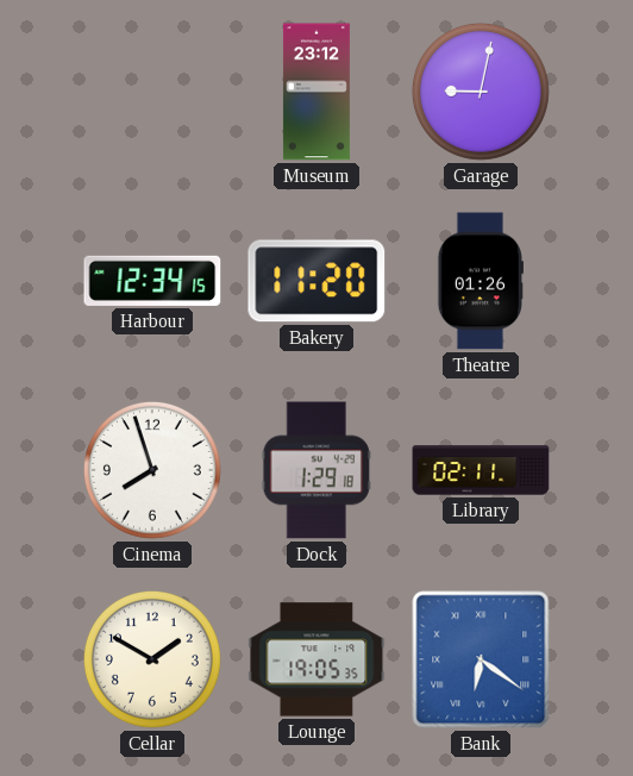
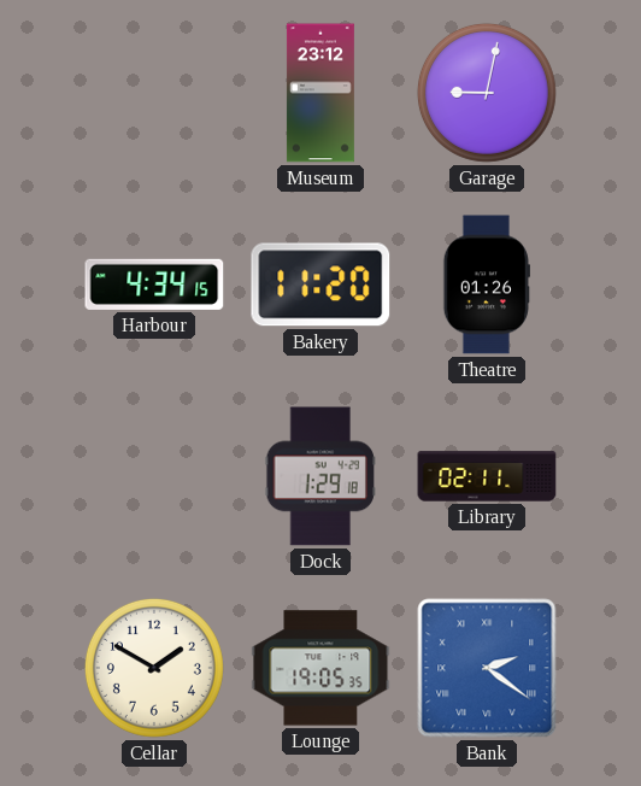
Harbour: 12:34 -> 4:34
Cinema: 7:57 -> none
Bank: 6:21 -> 2:21
